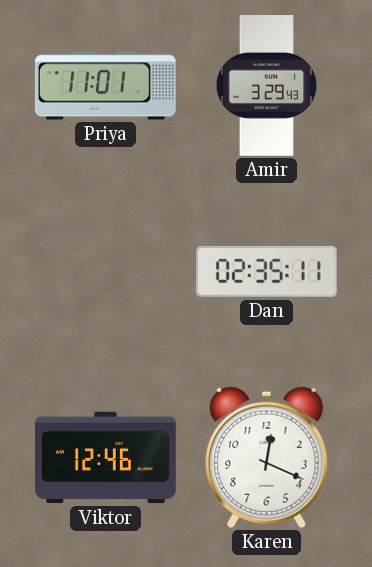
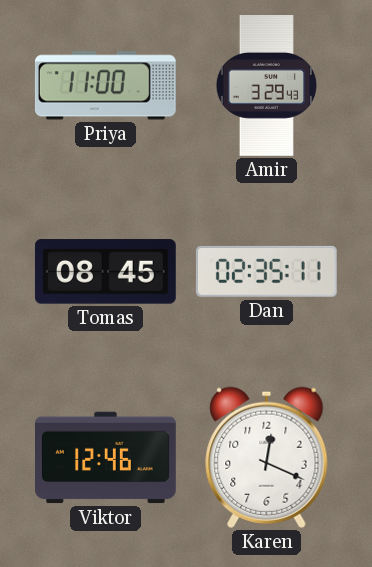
Priya: 11:01 -> 11:00
Tomas: none -> 08:45
